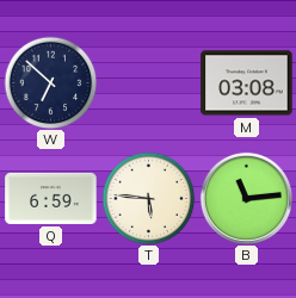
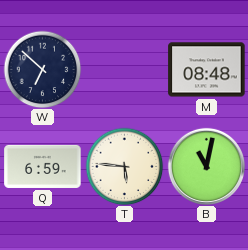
M: 03:08 -> 08:48
B: 11:14 -> 11:02
